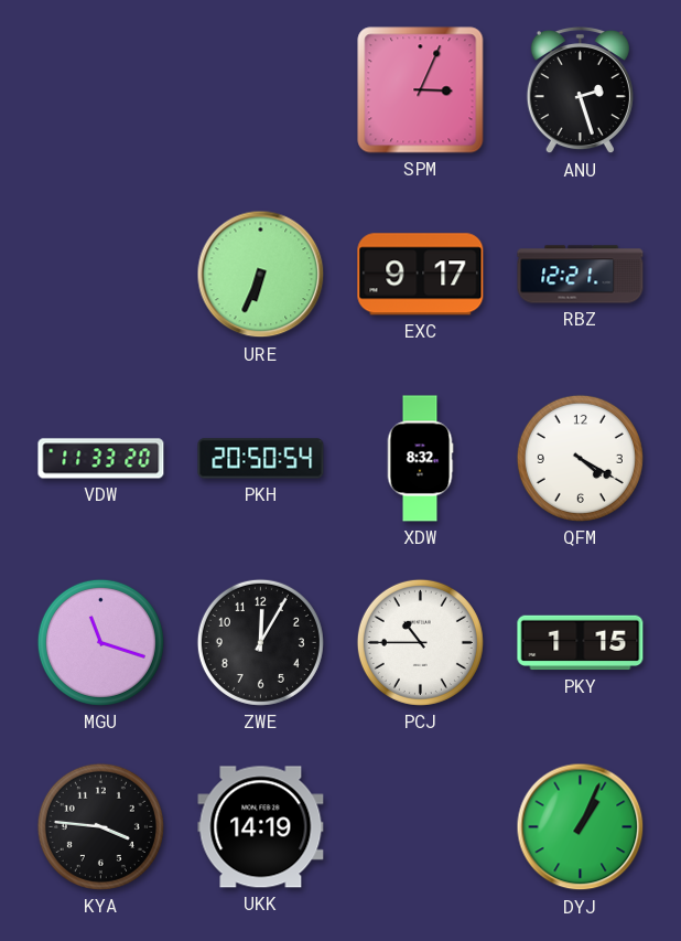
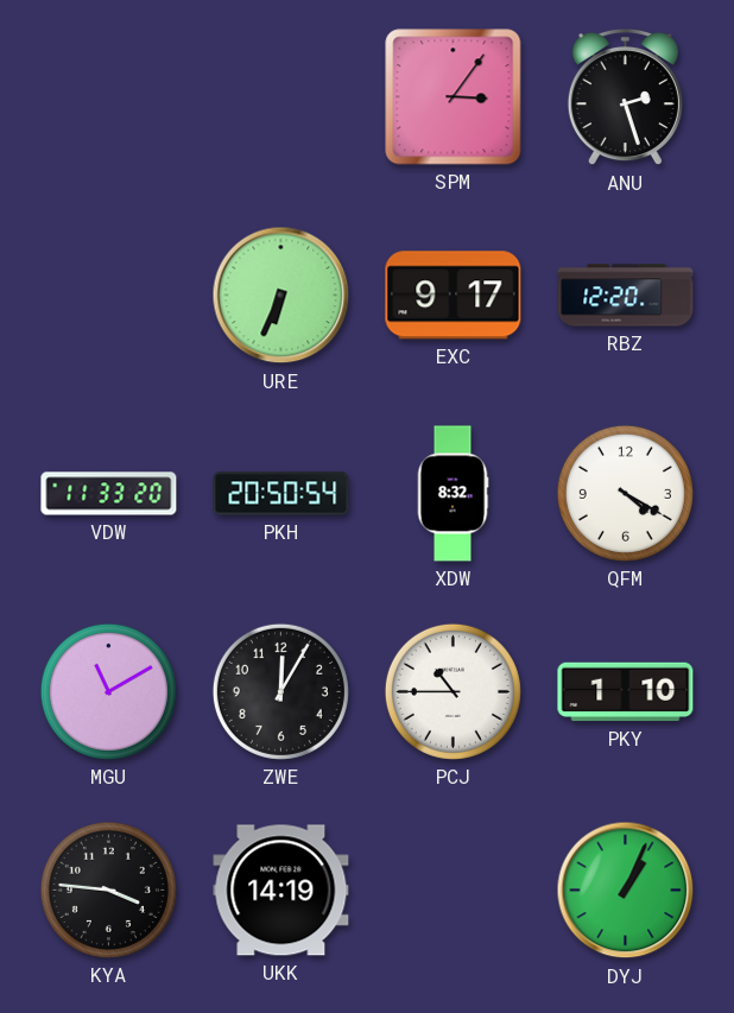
SPM: 3:04 -> 3:06
RBZ: 12:21 -> 12:20
MGU: 11:18 -> 11:10
PKY: 1:15 -> 1:10
